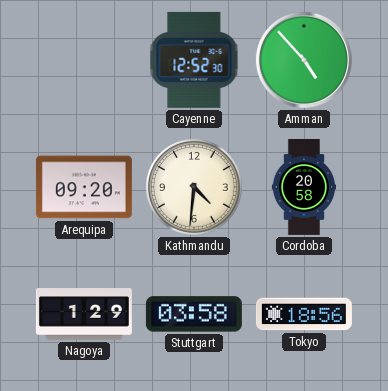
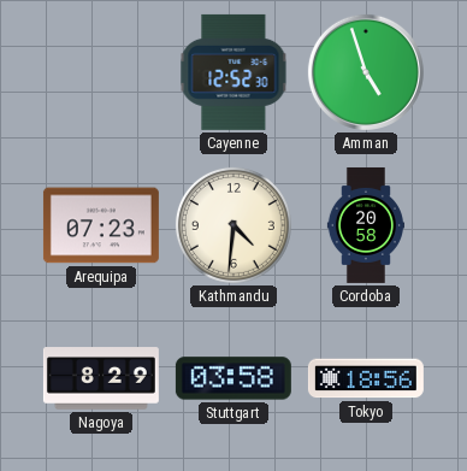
Amman: 4:53 -> 4:57
Arequipa: 09:20 -> 07:23
Nagoya: 1:29 -> 8:29
